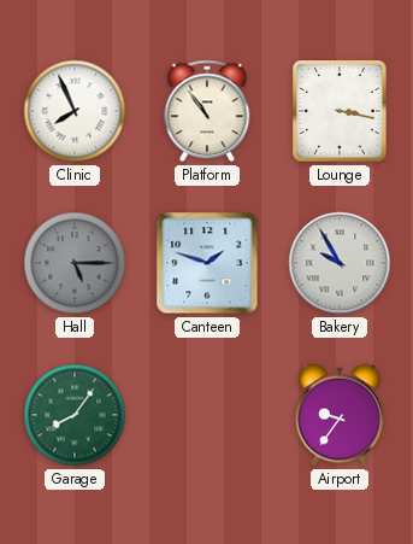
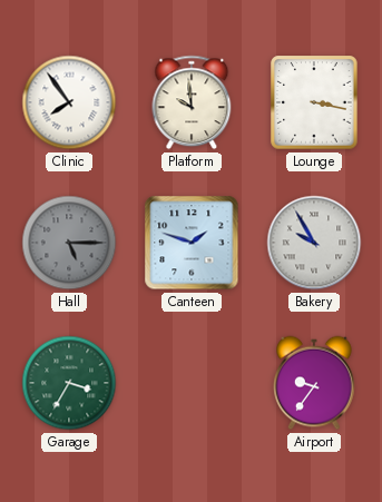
Clinic: 7:56 -> 7:54
Platform: 10:54 -> 9:59
Garage: 8:06 -> 3:35
